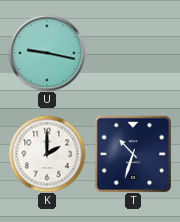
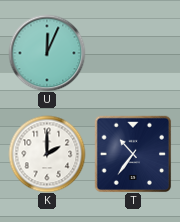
U: 9:17 -> 12:04
T: 10:33 -> 10:36
